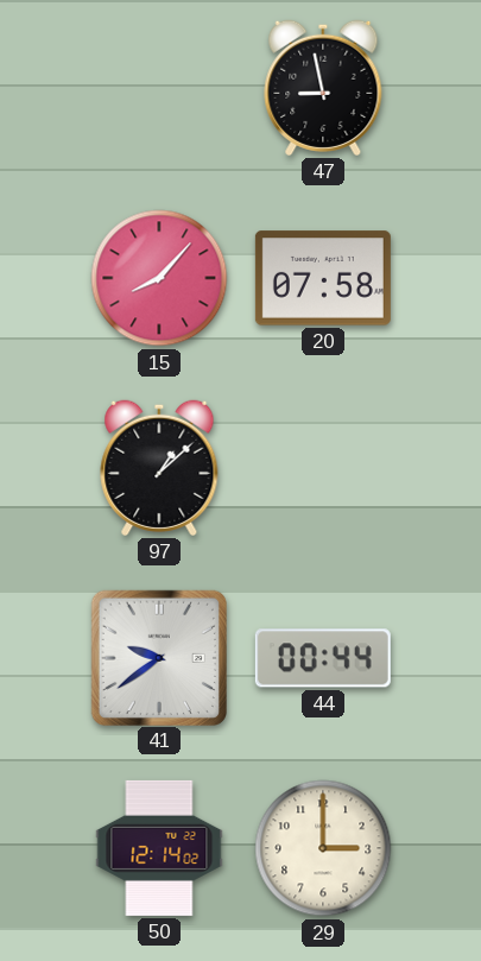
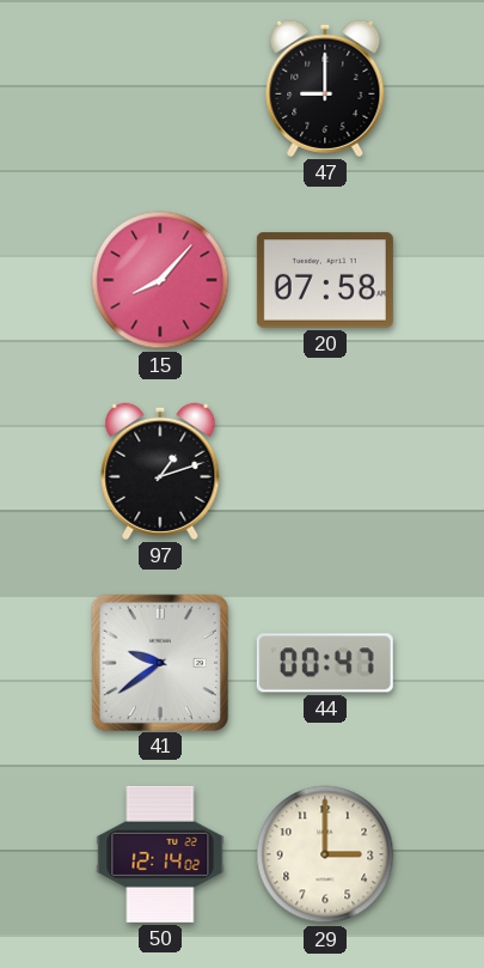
47: 8:58 -> 9:00
97: 1:08 -> 1:12
44: 00:44 -> 00:47
